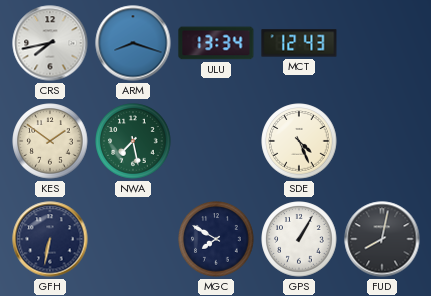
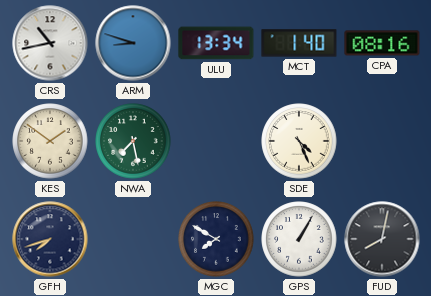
CRS: 7:43 -> 10:43
ARM: 8:18 -> 8:48
MCT: 12:43 -> 1:40
CPA: none -> 08:16
GFH: 6:32 -> 7:42
